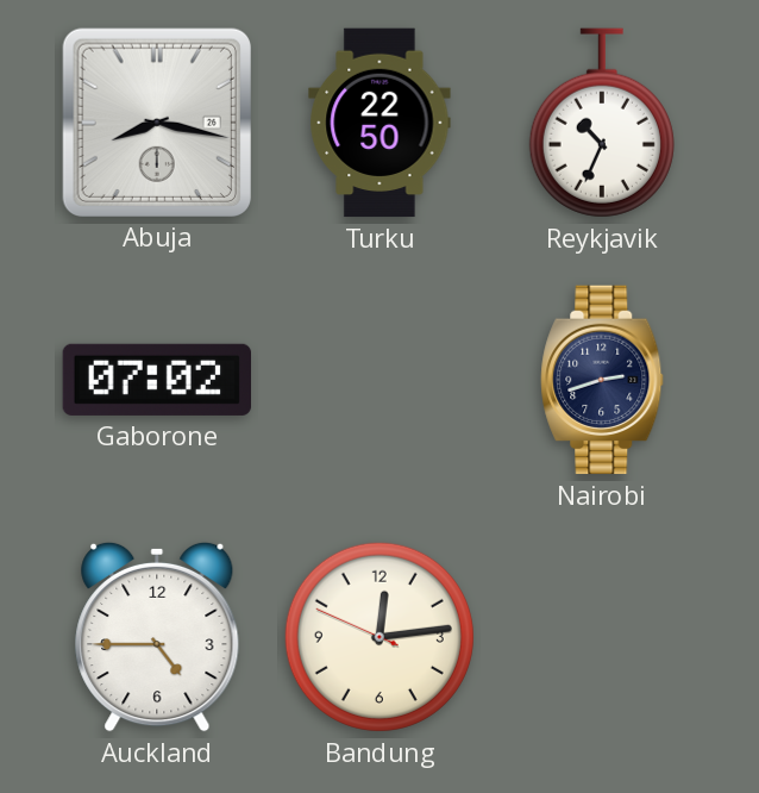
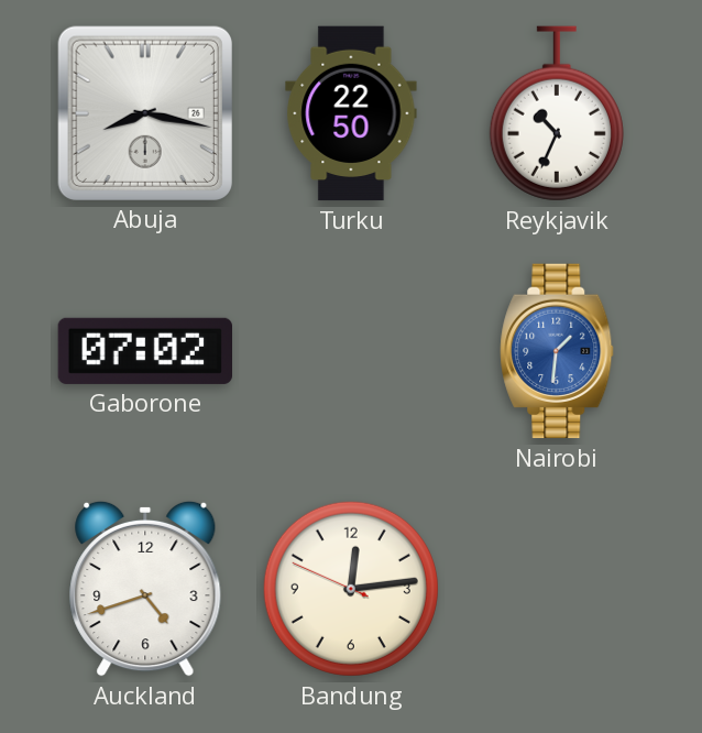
Nairobi: 2:42 -> 1:31
Nairobi dial: navy -> blue
Auckland: 4:45 -> 4:42
